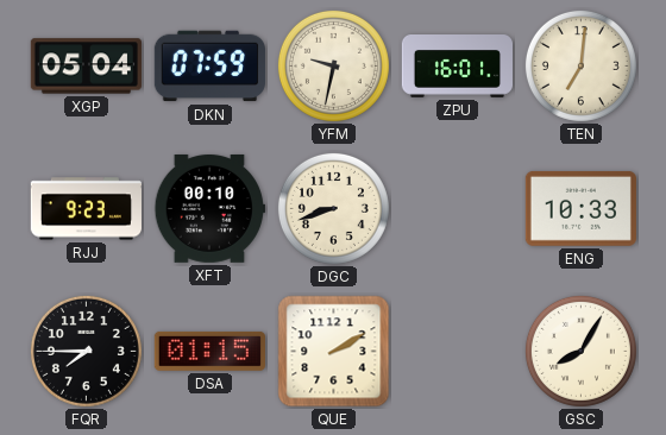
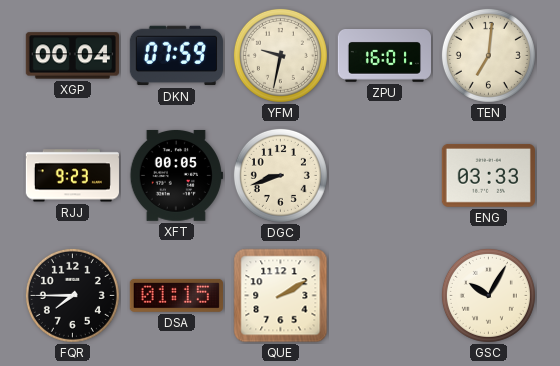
XGP: 05:04 -> 00:04
XFT: 00:10 -> 00:05
ENG: 10:33 -> 03:33
GSC: 8:05 -> 10:05
